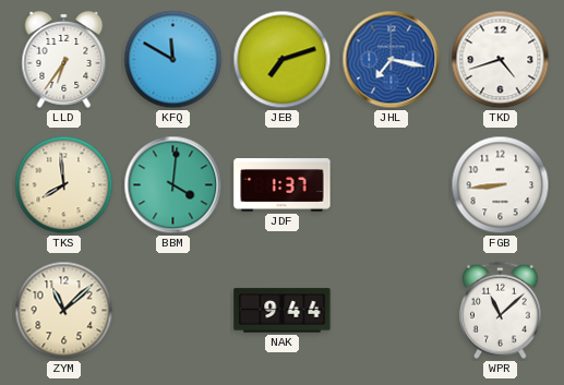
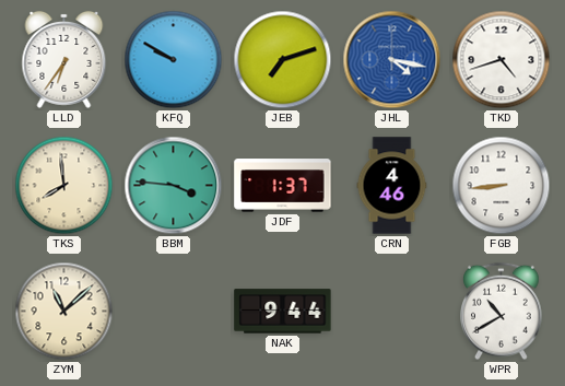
KFQ: 11:50 -> 9:50
JHL: 7:17 -> 4:17
BBM: 4:01 -> 3:46
CRN: none -> 4:46
WPR: 11:08 -> 10:40
